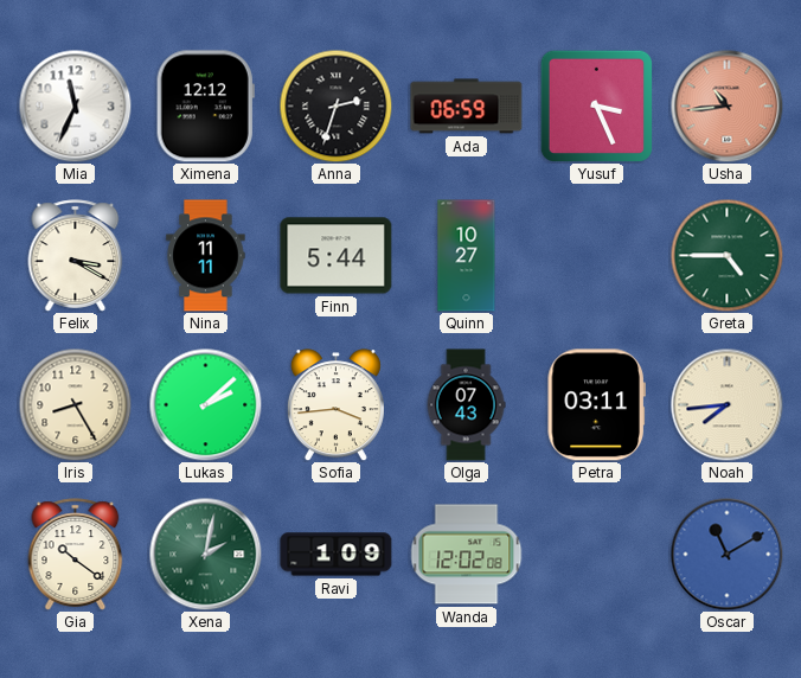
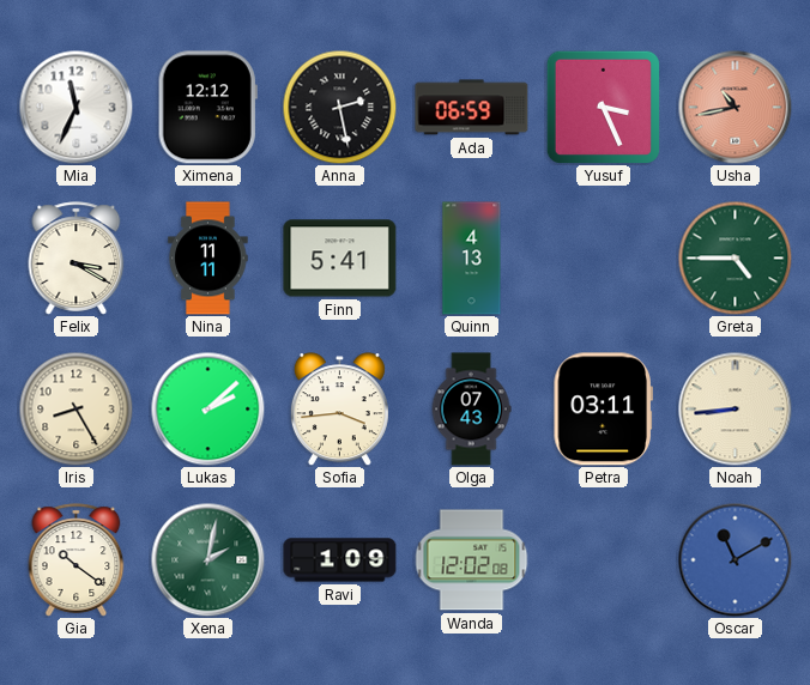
Anna: 2:33 -> 2:28
Usha: 10:44 -> 10:43
Finn: 5:44 -> 5:41
Quinn: 10:27 -> 4:13
Noah: 7:44 -> 8:44
